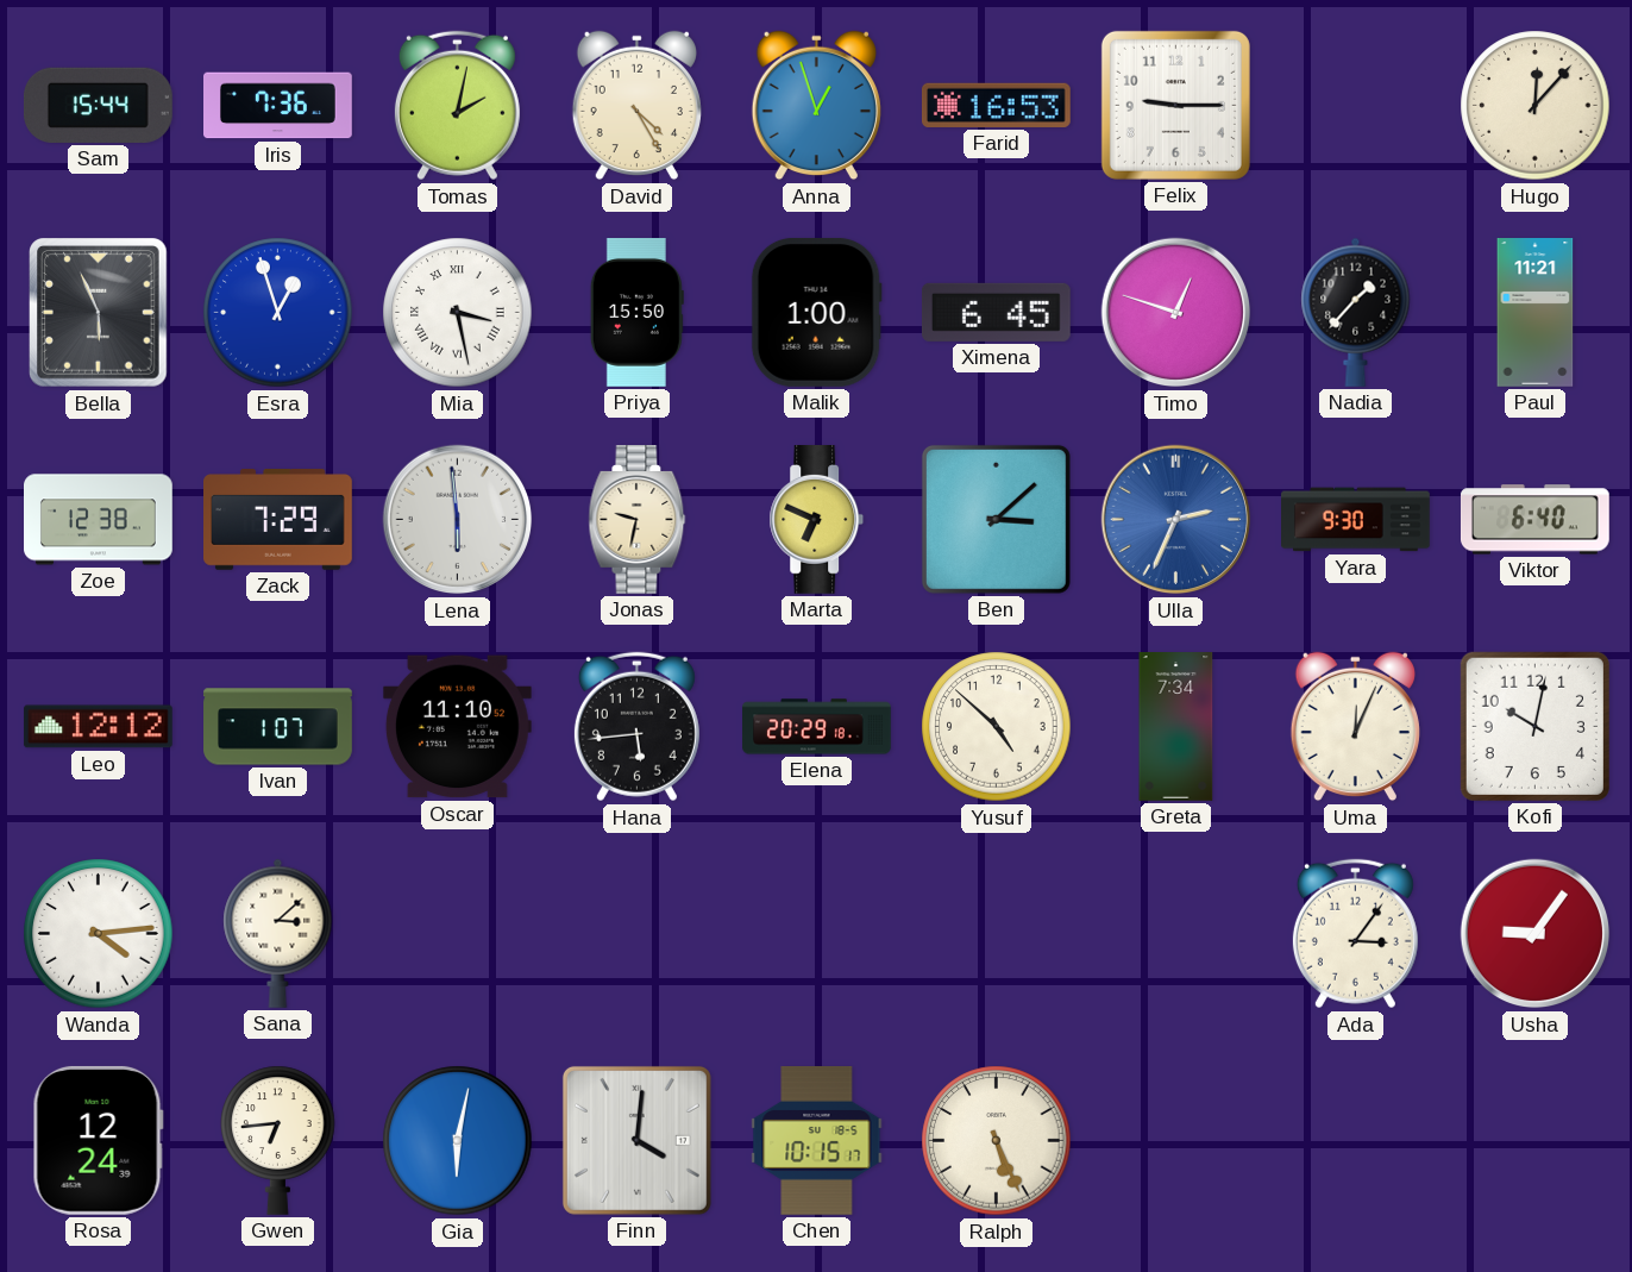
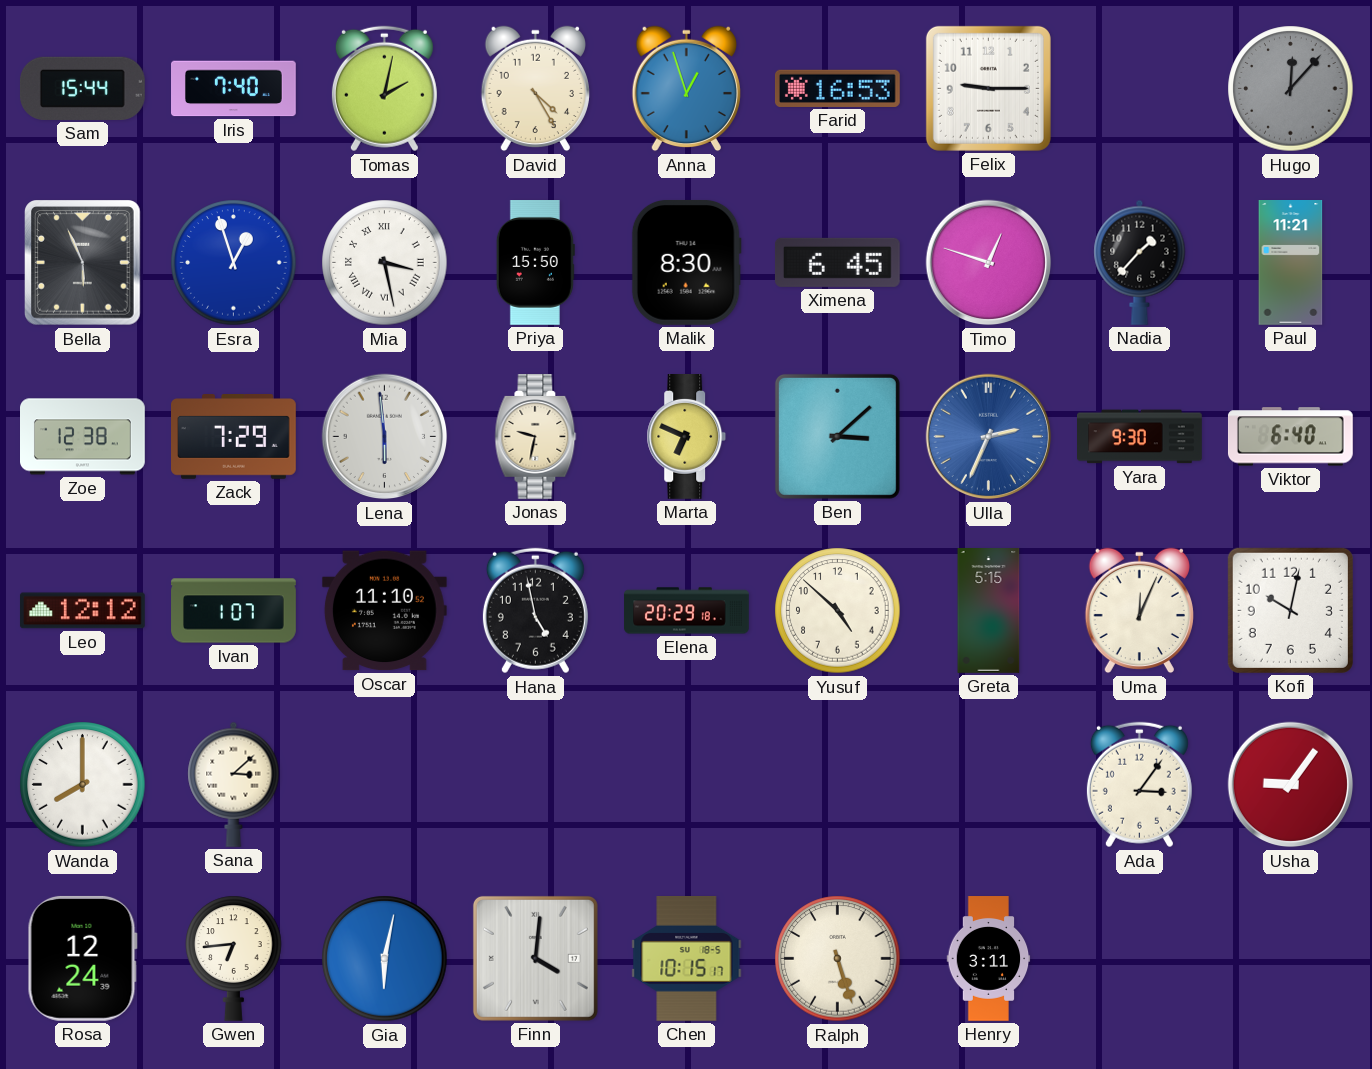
Iris: 7:36 -> 7:40
Hugo dial: cream -> grey
Malik: 1:00 -> 8:30
Hana: 5:44 -> 4:58
Greta: 7:34 -> 5:15
Wanda: 4:14 -> 8:00
Ralph: 5:26 -> 5:27
Henry: none -> 3:11
